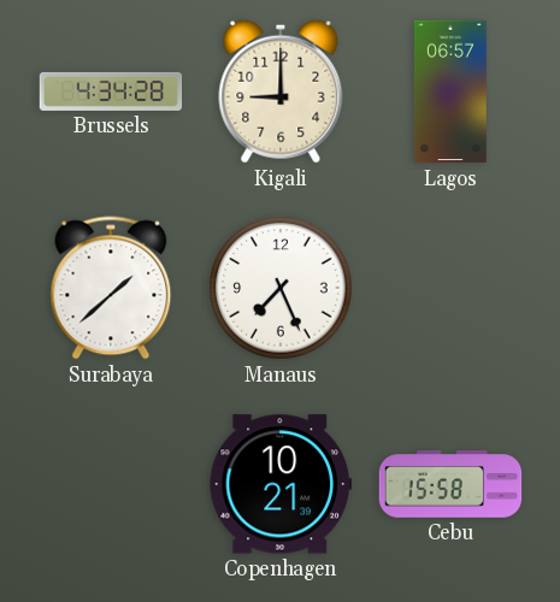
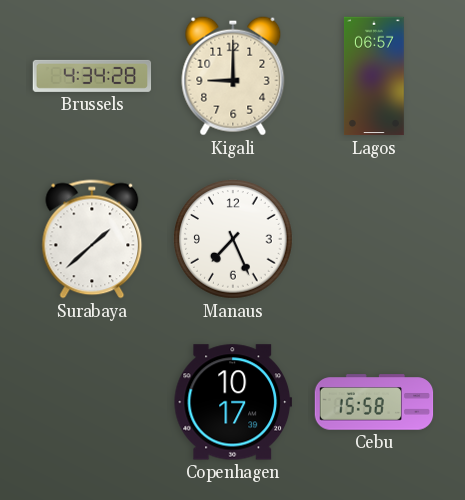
Copenhagen: 10:21 -> 10:17
